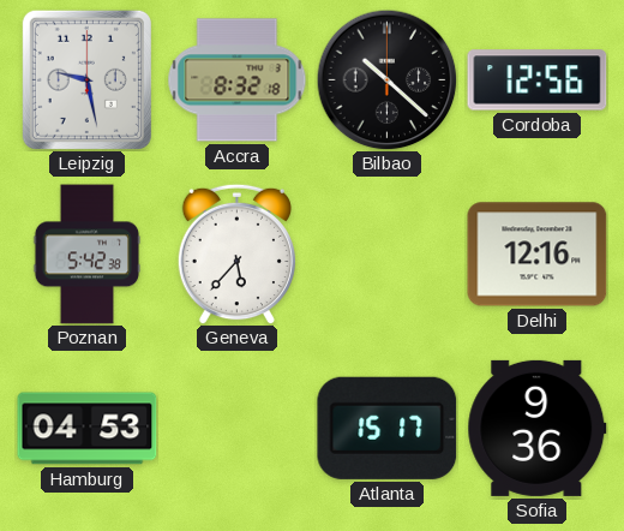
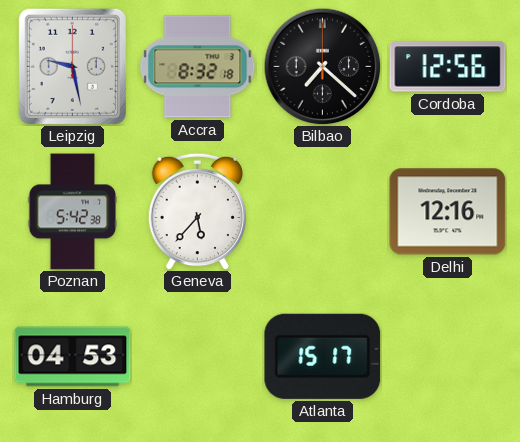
Bilbao: 10:22 -> 7:22
Sofia: 9:36 -> none
